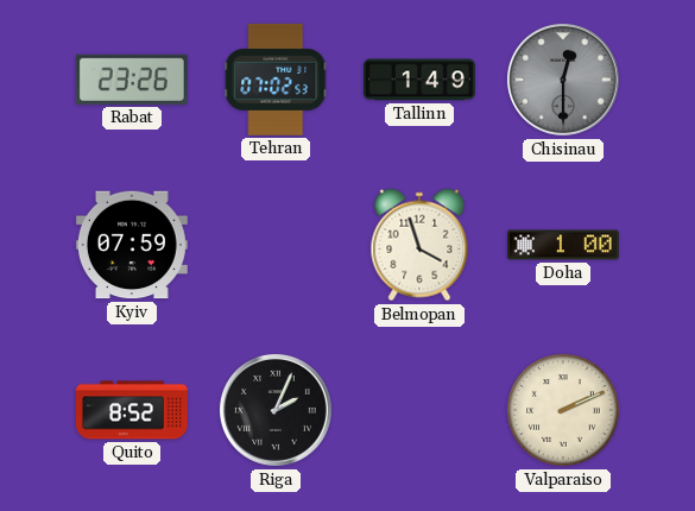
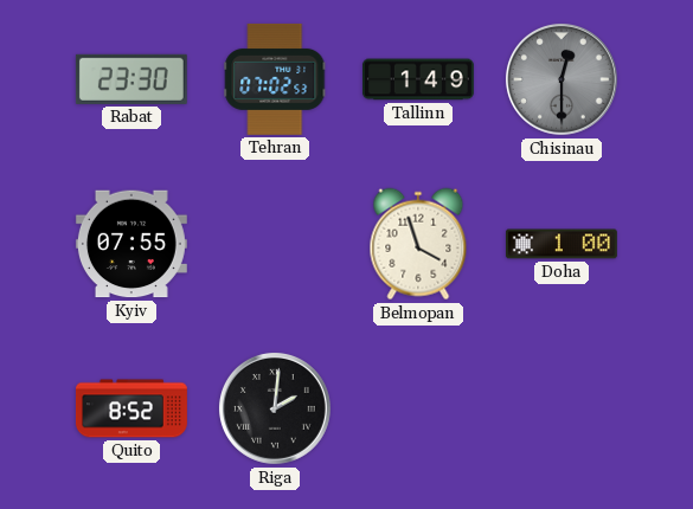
Rabat: 23:26 -> 23:30
Kyiv: 07:59 -> 07:55
Riga: 2:04 -> 2:01
Valparaiso: 2:11 -> none
